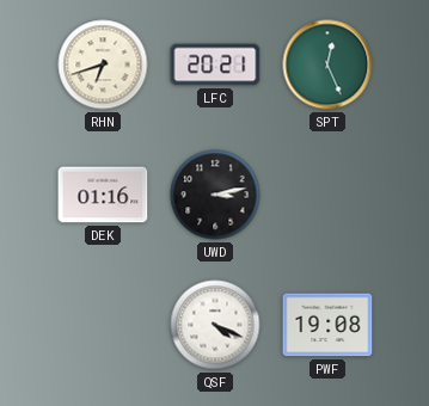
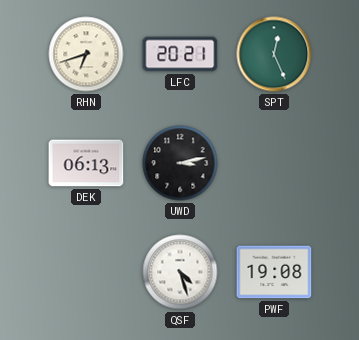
DEK: 01:16 -> 06:13
QSF: 4:19 -> 4:27
